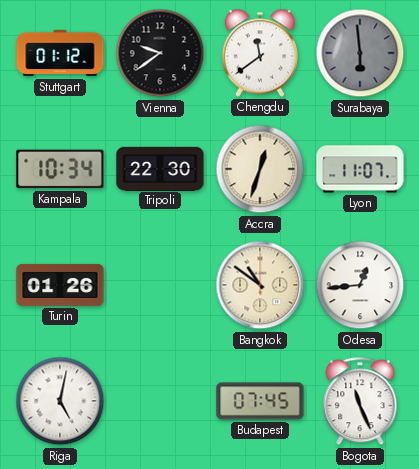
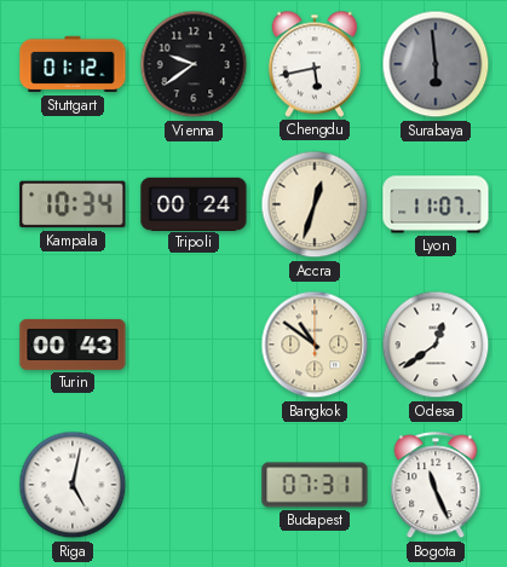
Chengdu: 11:39 -> 5:43
Tripoli: 22:30 -> 00:24
Turin: 01:26 -> 00:43
Odesa: 12:44 -> 12:39
Budapest: 07:45 -> 07:31
